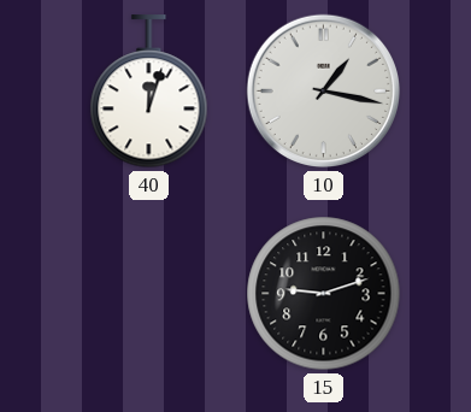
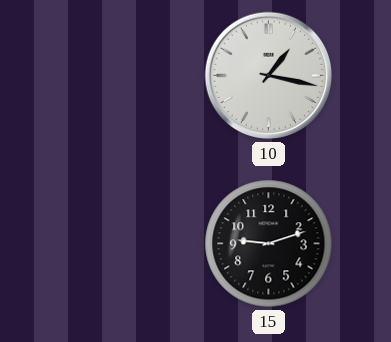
40: 12:03 -> none
